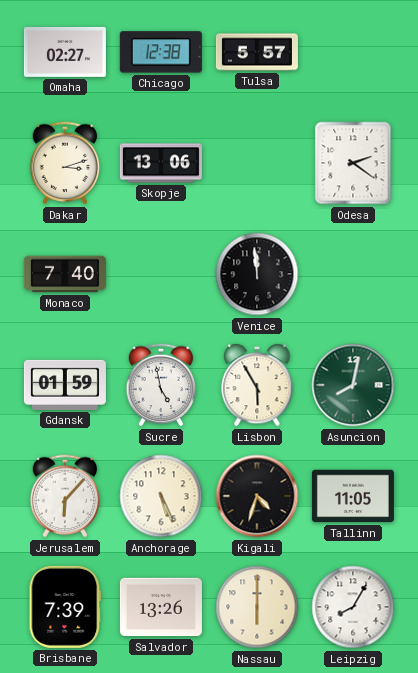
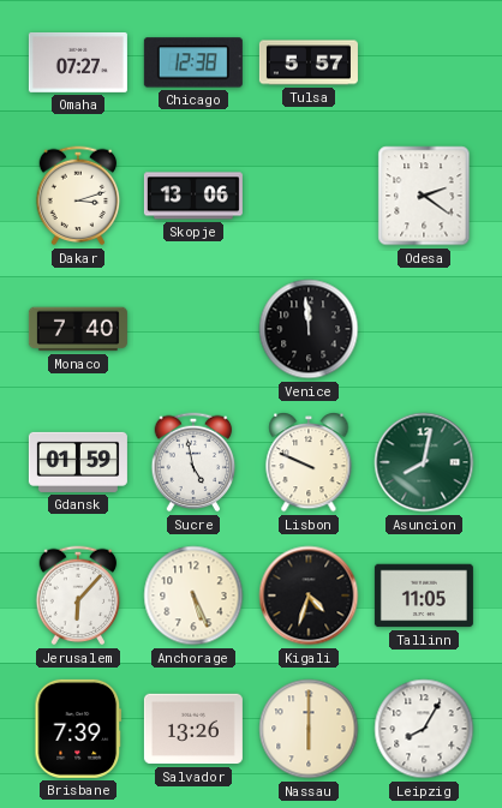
Omaha: 02:27 -> 07:27
Lisbon: 5:55 -> 9:49
